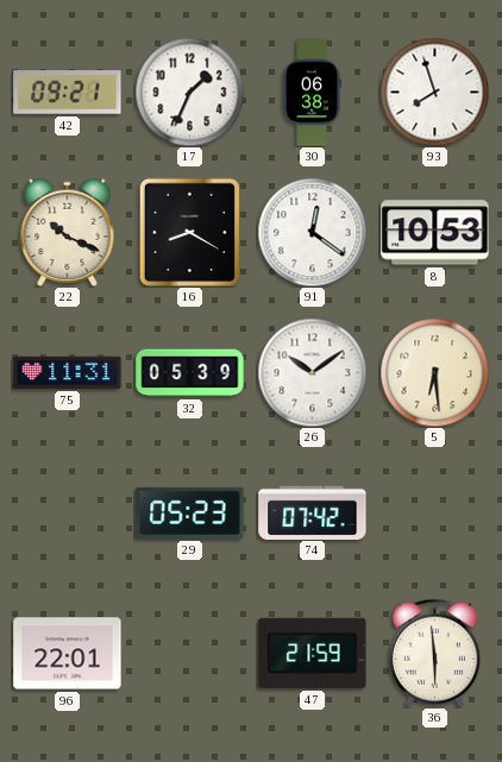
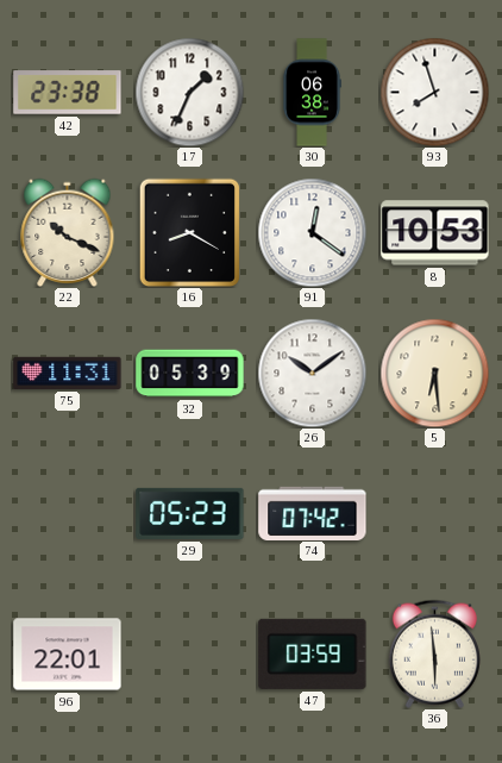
42: 09:21 -> 23:38
47: 21:59 -> 03:59
